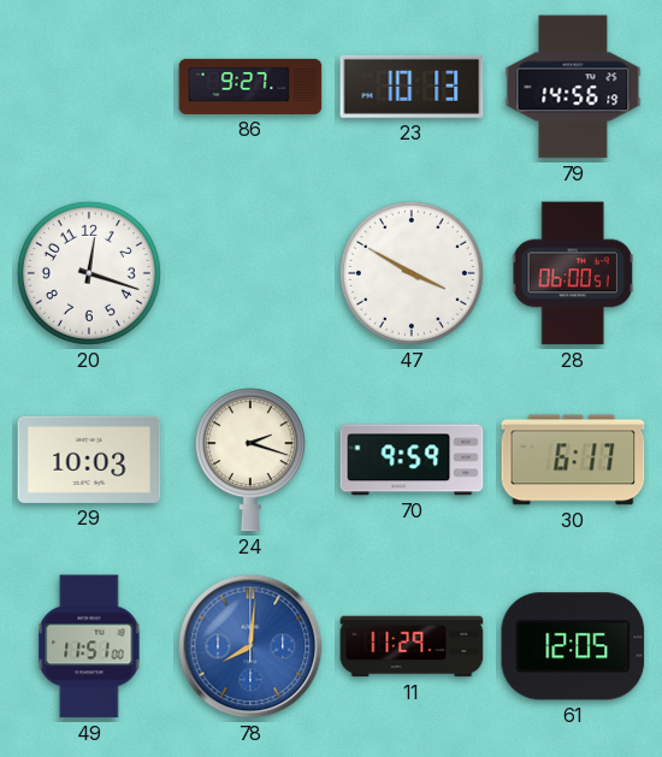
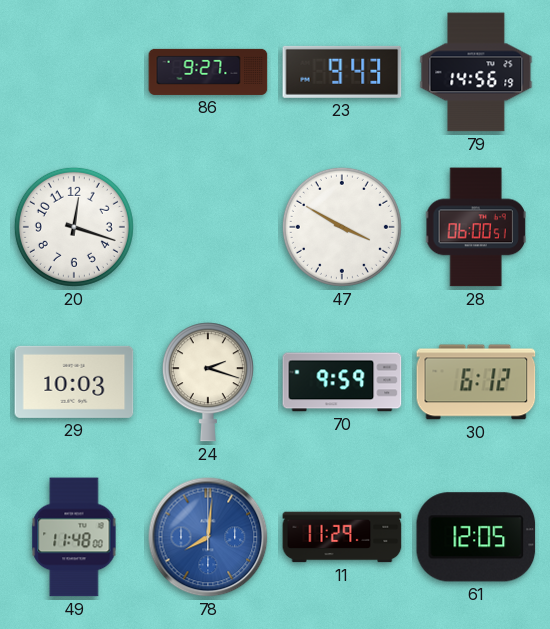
23: 10:13 -> 9:43
30: 6:17 -> 6:12
49: 11:51 -> 11:48
